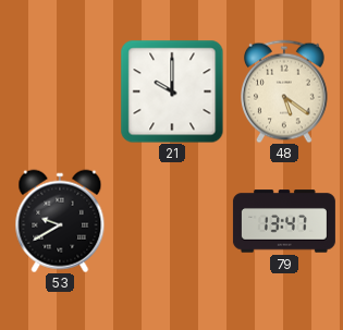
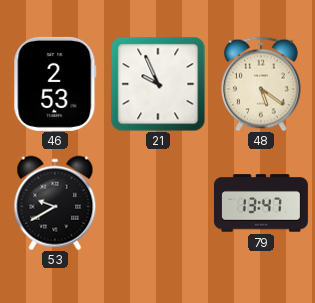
46: none -> 2:53
21: 10:00 -> 9:56
